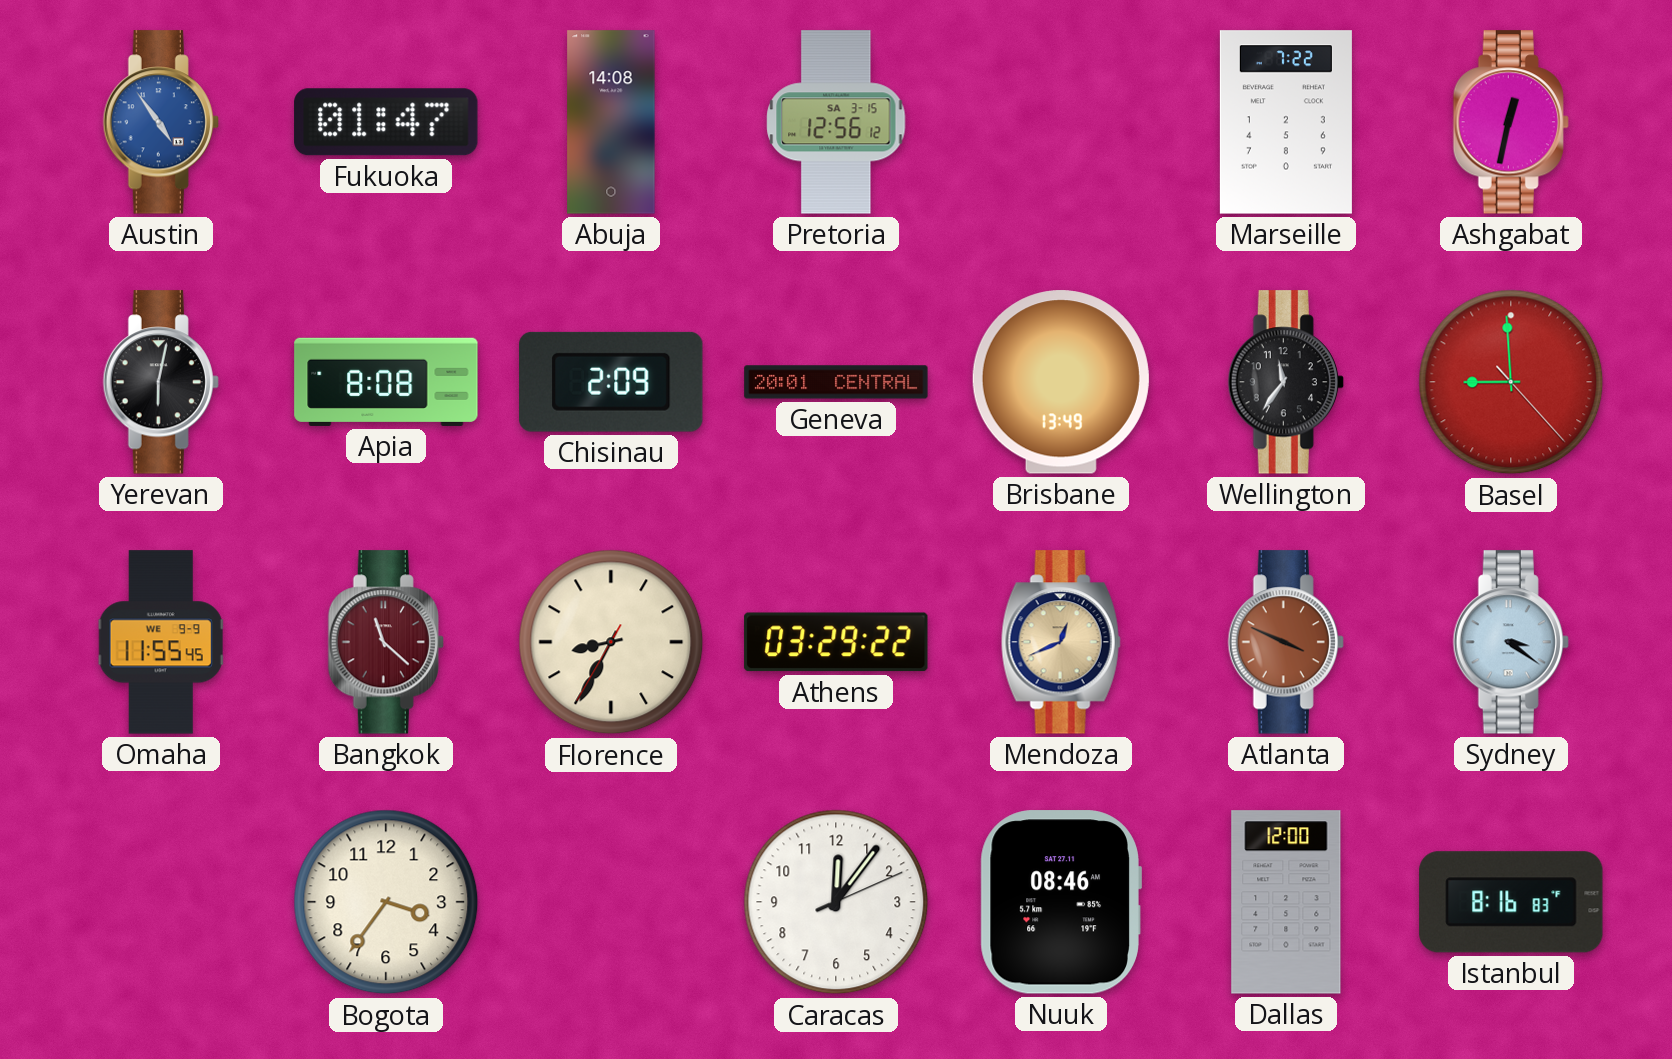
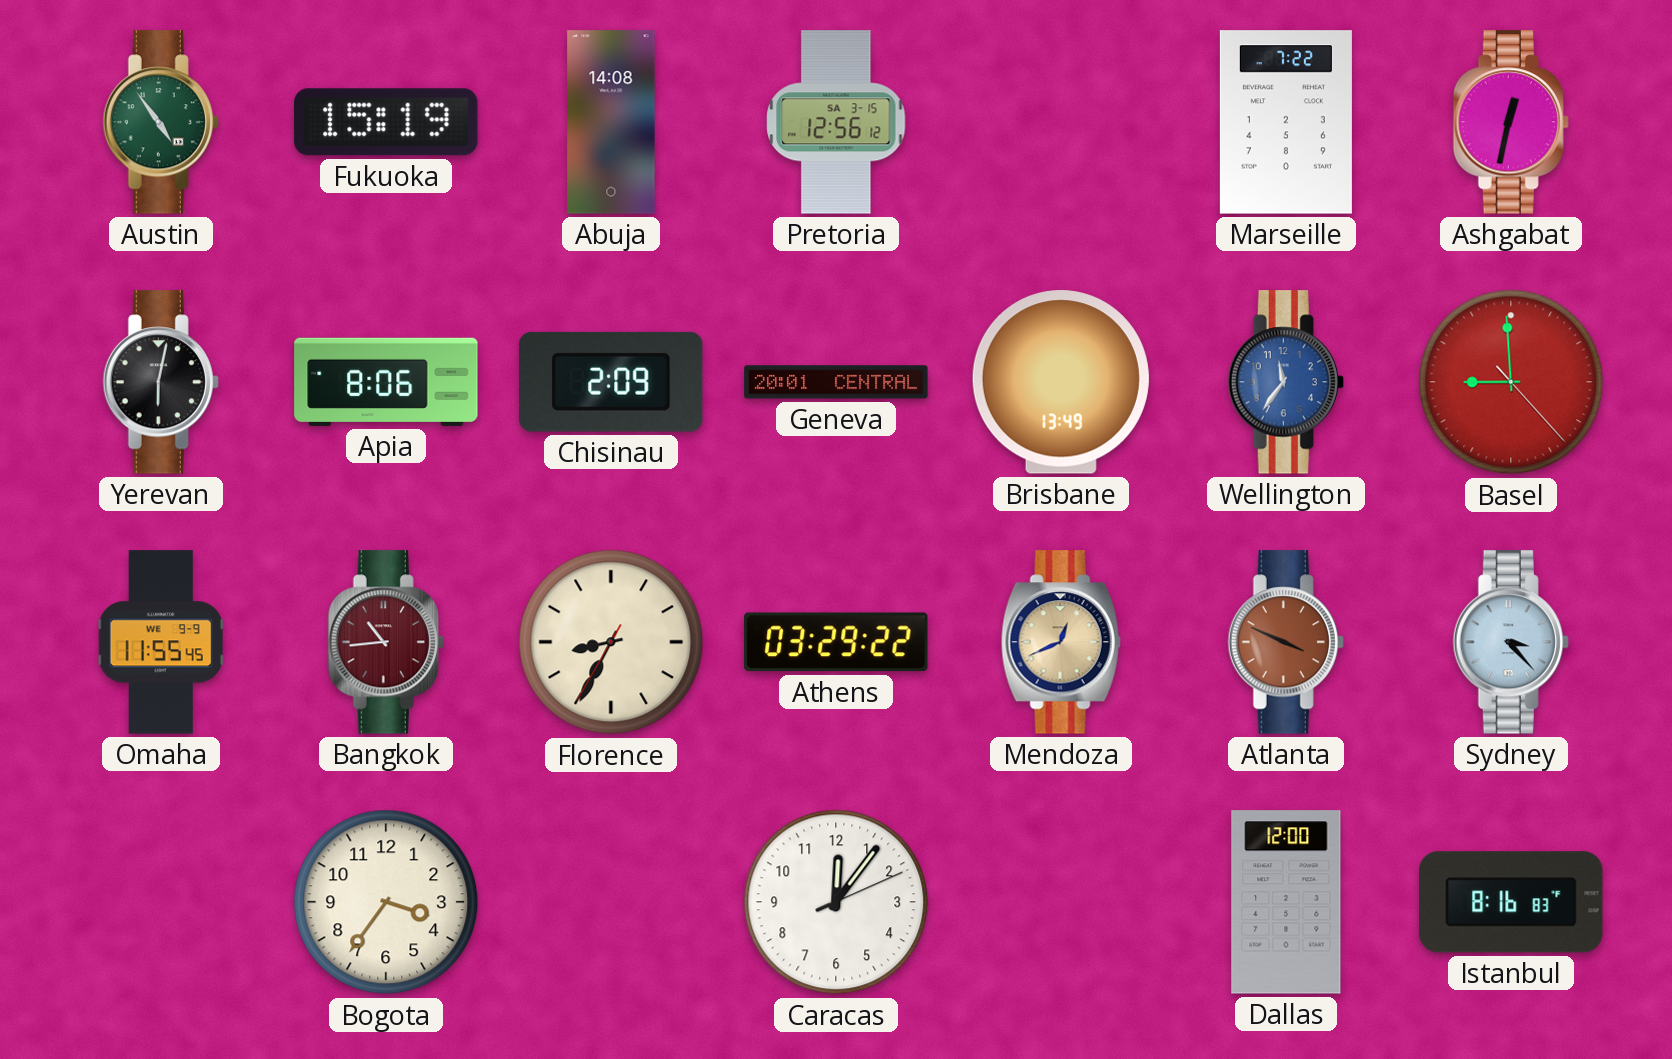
Austin dial: blue -> green
Fukuoka: 01:47 -> 15:19
Apia: 8:08 -> 8:06
Wellington dial: black -> blue
Bangkok: 11:22 -> 10:44
Sydney: 3:21 -> 3:23
Nuuk: 08:46 -> none
